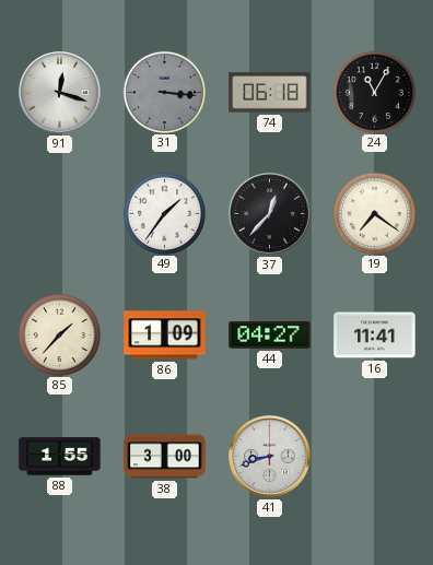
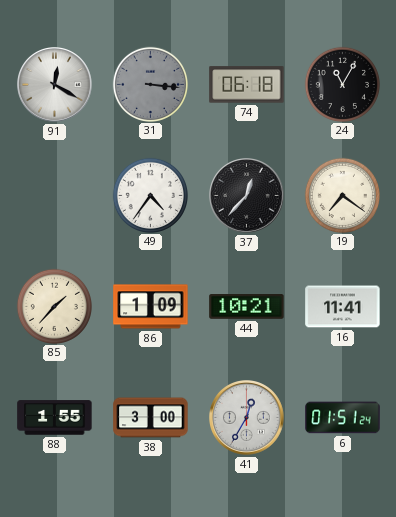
91: 12:18 -> 12:20
49: 1:36 -> 4:36
44: 04:27 -> 10:21
41: 8:42 -> 12:35
6: none -> 01:51
